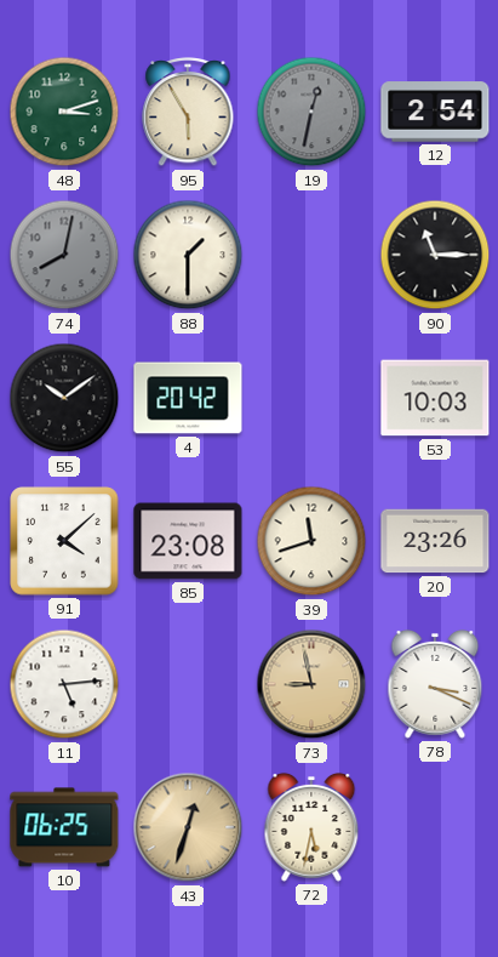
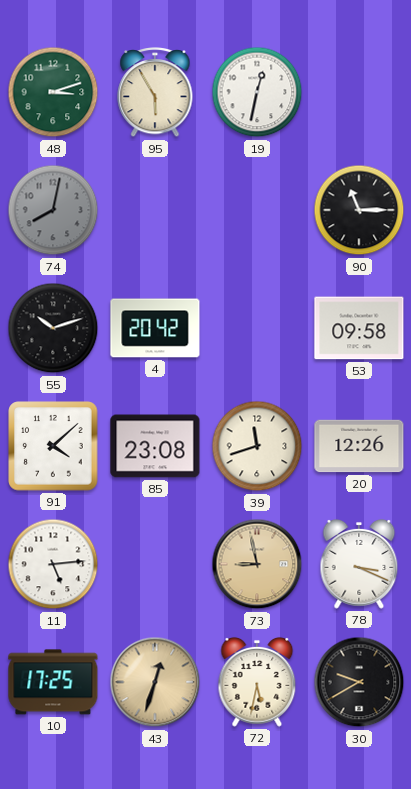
19 dial: grey -> white
12: 2:54 -> none
88: 1:30 -> none
55: 10:09 -> 10:12
53: 10:03 -> 09:58
20: 23:26 -> 12:26
10: 06:25 -> 17:25
30: none -> 9:40
